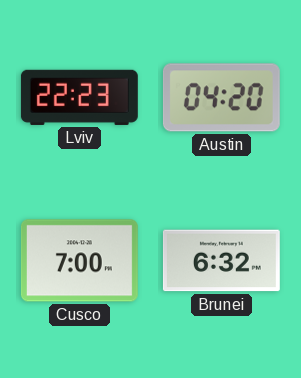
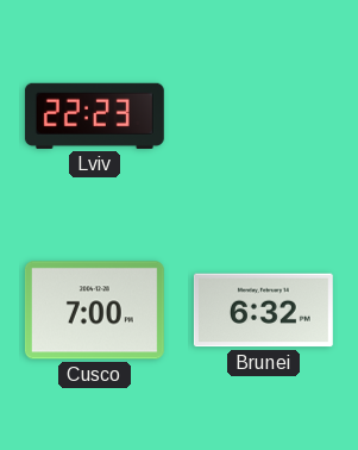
Austin: 04:20 -> none
